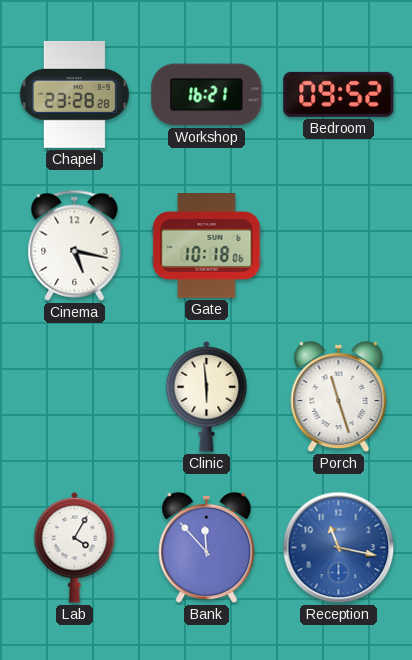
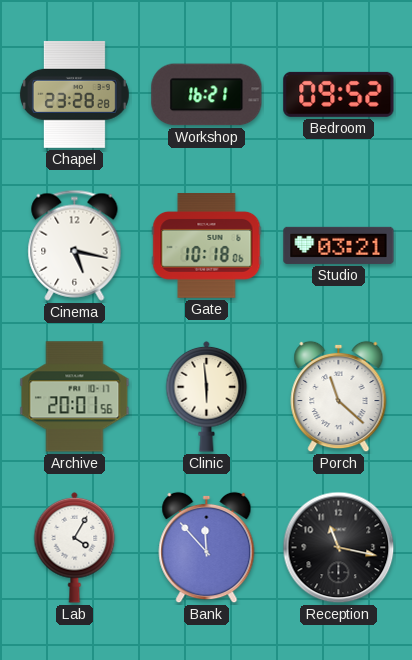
Studio: none -> 03:21
Archive: none -> 20:01
Porch: 11:27 -> 11:22
Reception dial: blue -> black
